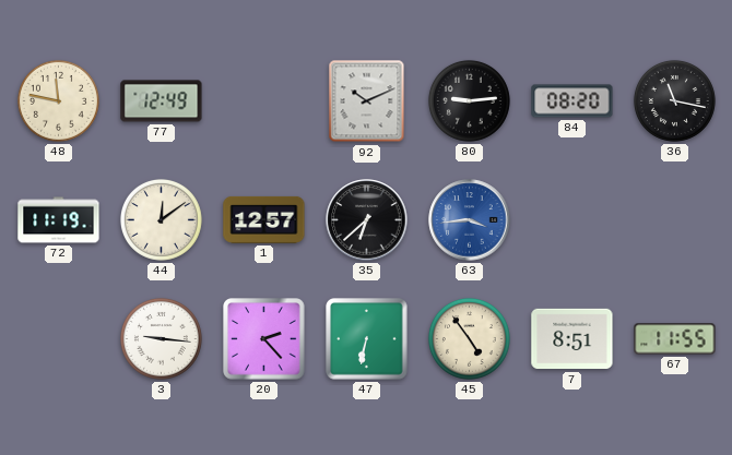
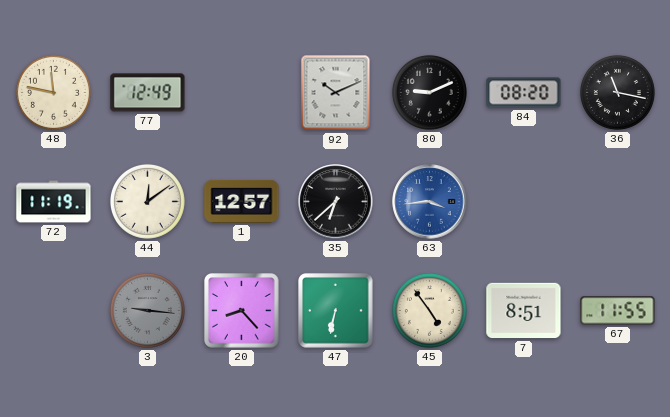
80: 9:14 -> 9:11
3 dial: white -> grey
20: 2:23 -> 8:23
